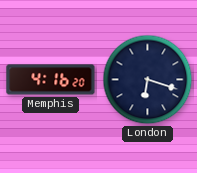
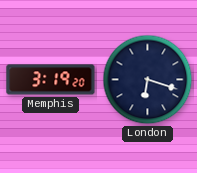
Memphis: 4:16 -> 3:19
